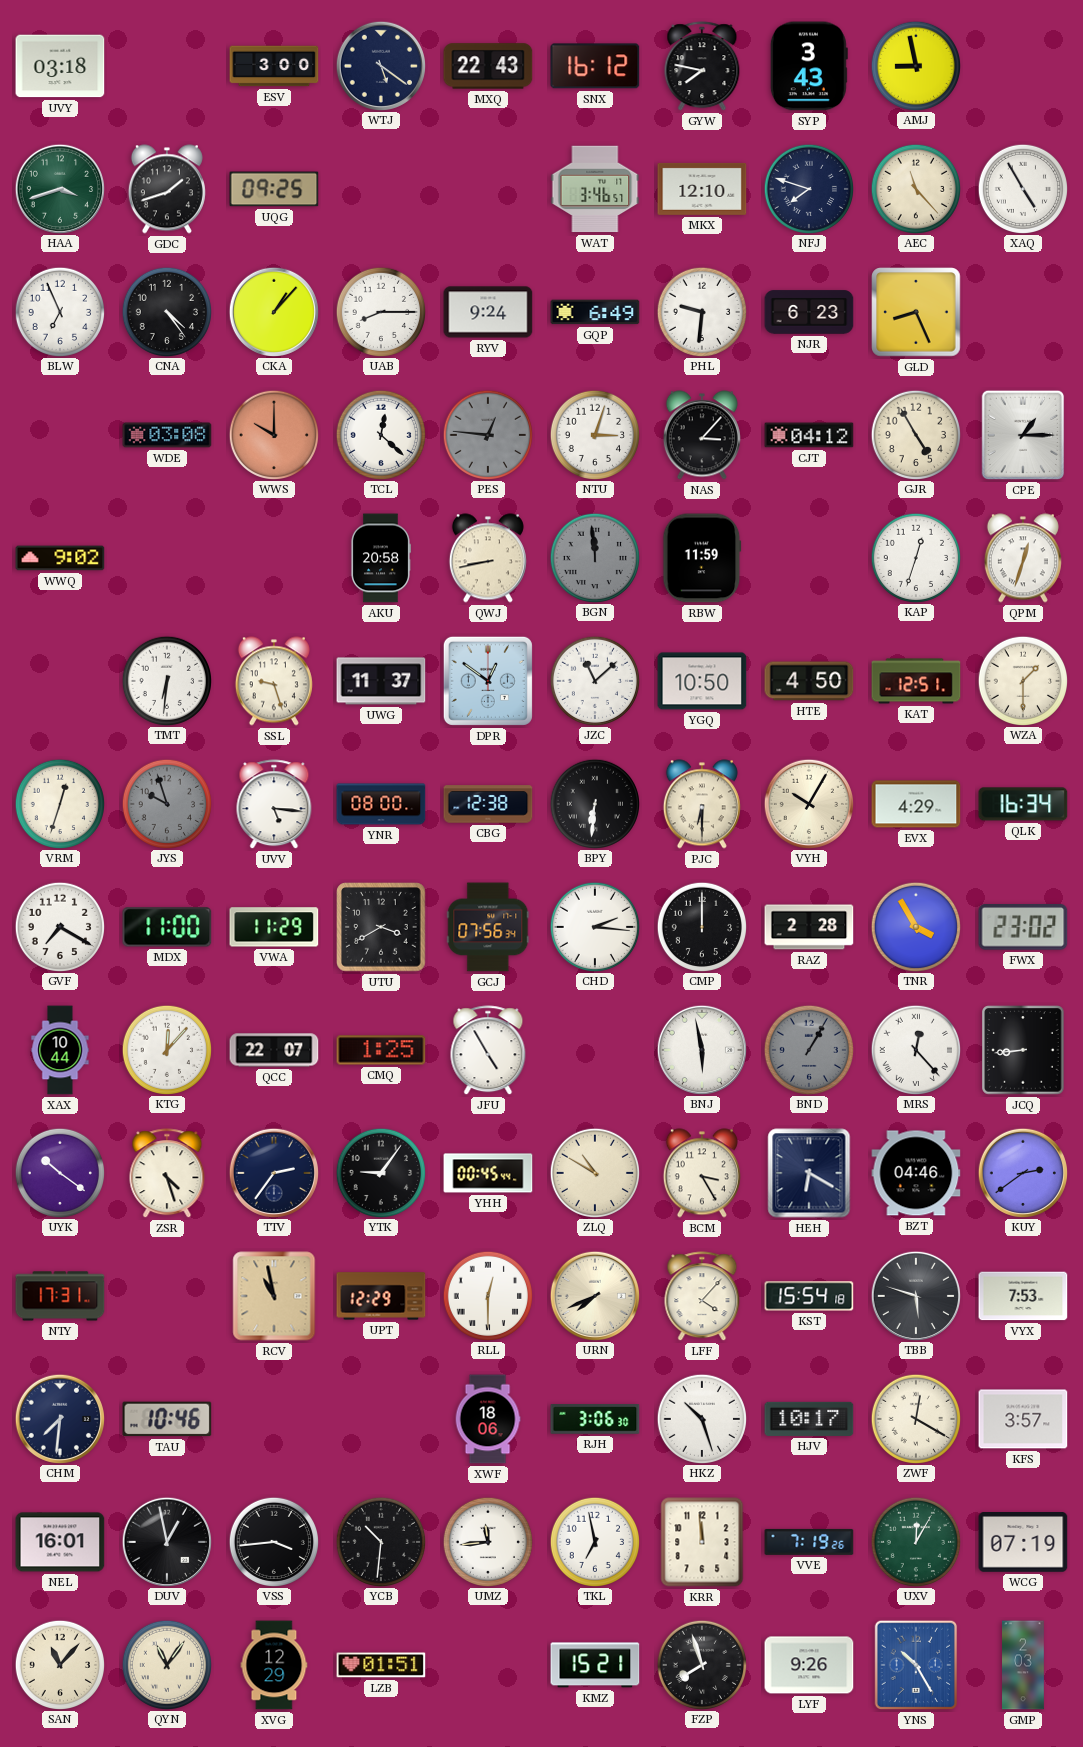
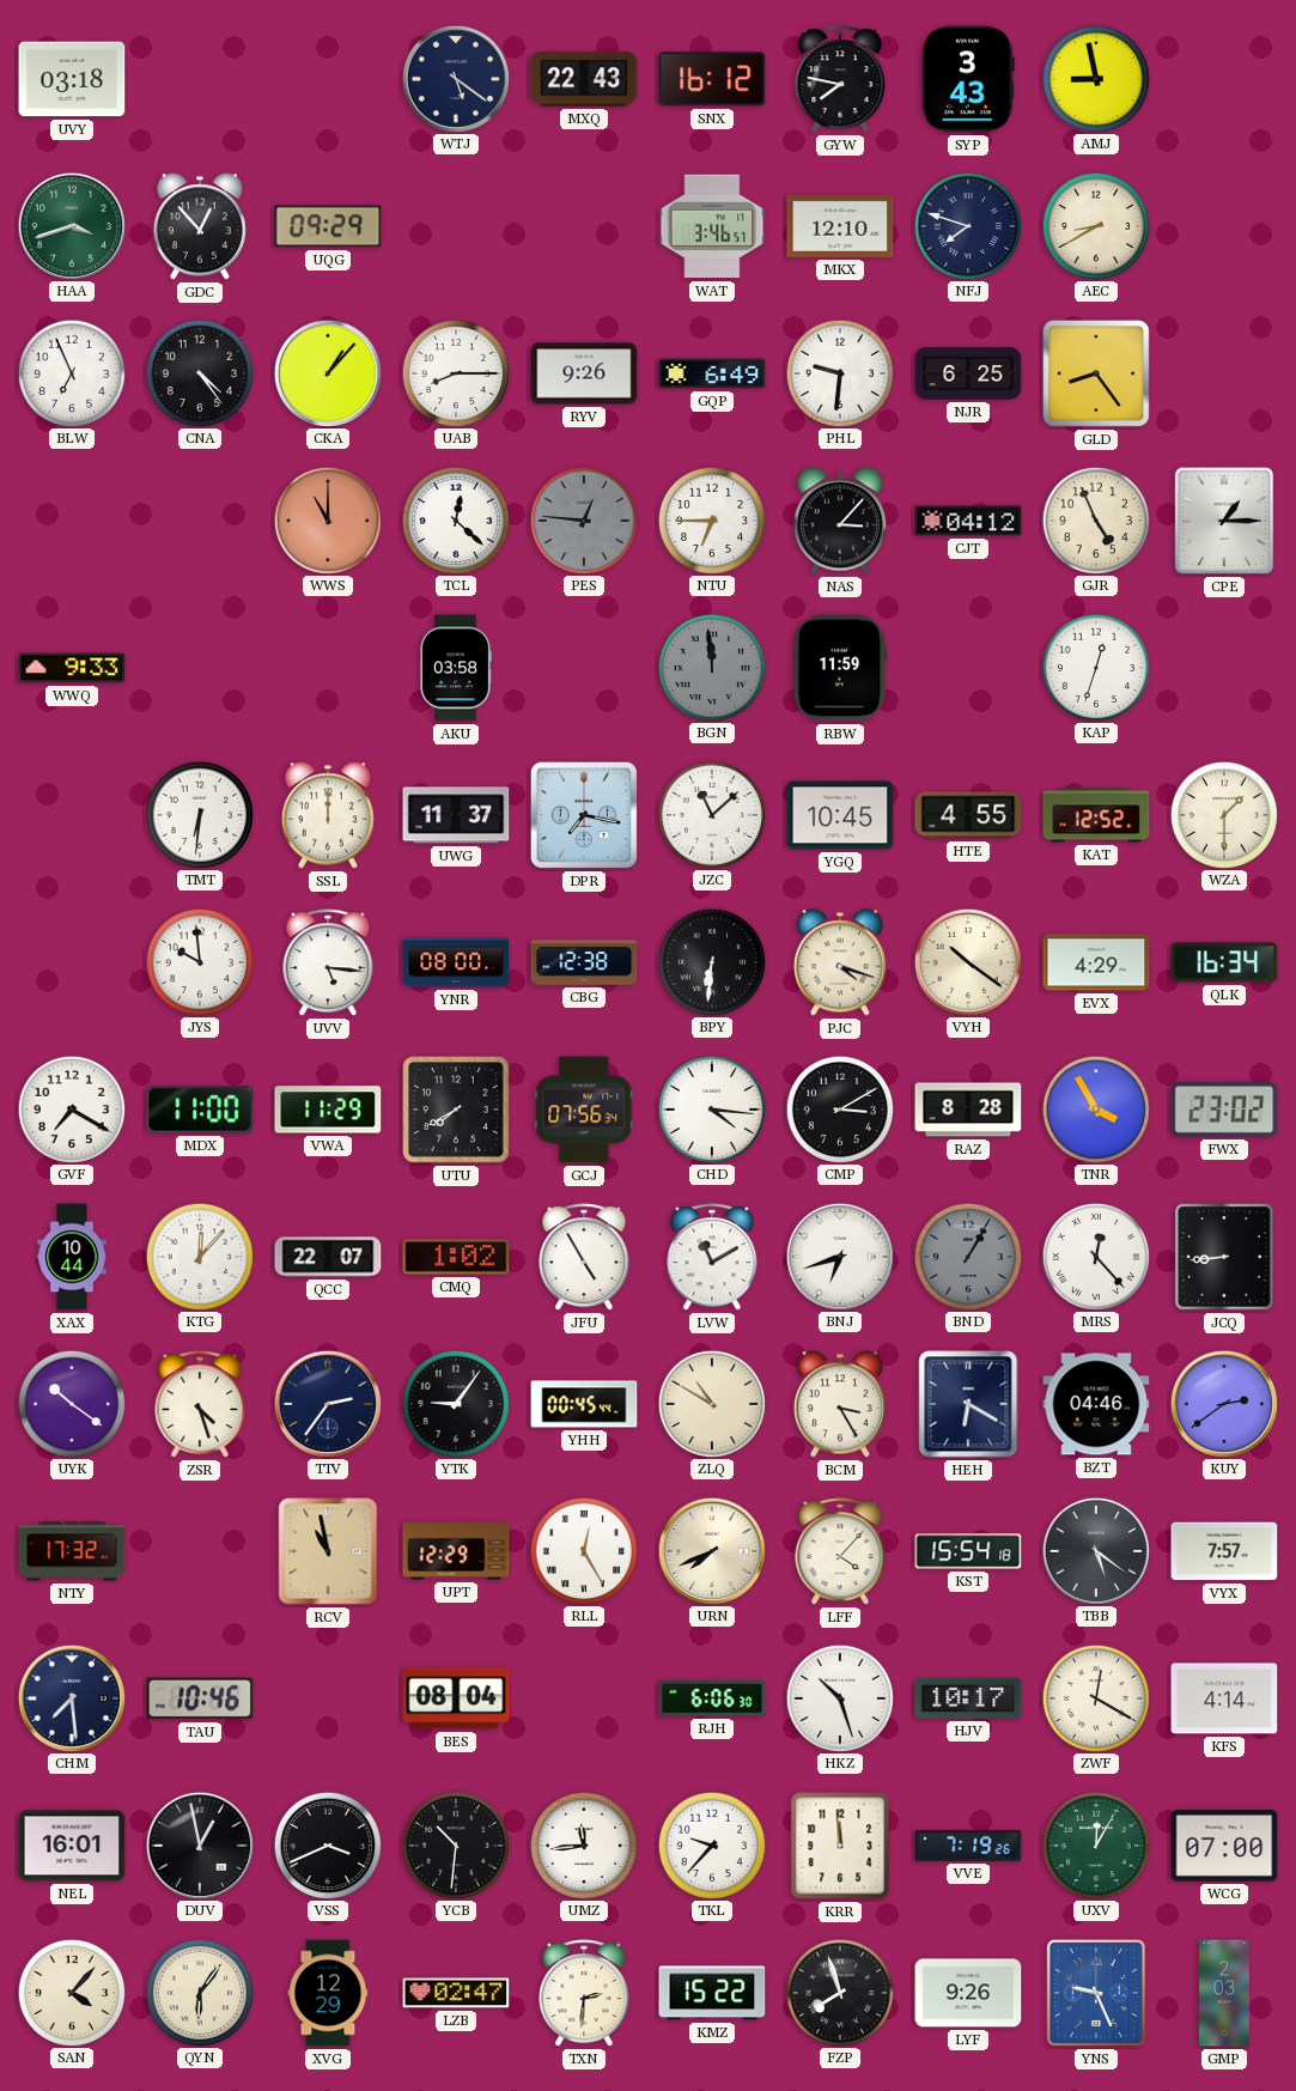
ESV: 3:00 -> none
GDC: 1:42 -> 12:53
UQG: 09:25 -> 09:29
AEC: 11:23 -> 8:40
XAQ: 4:55 -> none
RYV: 9:24 -> 9:26
NJR: 6:23 -> 6:25
GLD: 8:26 -> 8:24
WDE: 03:08 -> none
WWS: 10:00 -> 11:00
NTU: 3:03 -> 6:45
GJR: 4:55 -> 4:56
WWQ: 9:02 -> 9:33
AKU: 20:58 -> 03:58
QWJ: 8:43 -> none
QPM: 12:33 -> none
SSL: 9:27 -> 12:00
DPR: 12:51 -> 7:17
YGQ: 10:50 -> 10:45
HTE: 4:50 -> 4:55
KAT: 12:51 -> 12:52
VRM: 12:33 -> none
JYS: 9:57 -> 9:59
JYS dial: grey -> white
PJC: 6:30 -> 4:18
VYH: 10:05 -> 10:21
UTU: 3:40 -> 7:40
CHD: 2:16 -> 4:16
CMP: 12:00 -> 3:10
RAZ: 2:28 -> 8:28
CMQ: 1:25 -> 1:02
LVW: none -> 11:10
BNJ: 5:58 -> 6:42
NTY: 17:31 -> 17:32
RLL: 12:30 -> 12:25
TBB: 5:48 -> 5:21
VYX: 7:53 -> 7:57
CHM: 7:31 -> 7:29
BES: none -> 08:04
XWF: 18:06 -> none
RJH: 3:06 -> 6:06
KFS: 3:57 -> 4:14
VSS: 3:44 -> 3:41
TKL: 6:58 -> 9:37
WCG: 07:19 -> 07:00
SAN: 11:07 -> 4:07
QYN: 11:06 -> 6:06
LZB: 01:51 -> 02:47
TXN: none -> 2:31
KMZ: 15:21 -> 15:22
YNS: 10:25 -> 9:26
